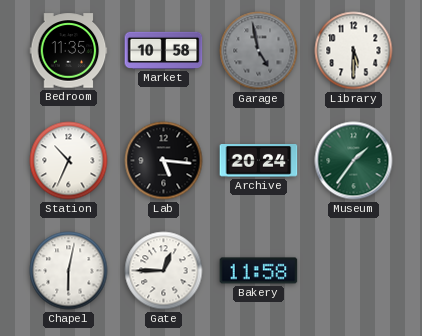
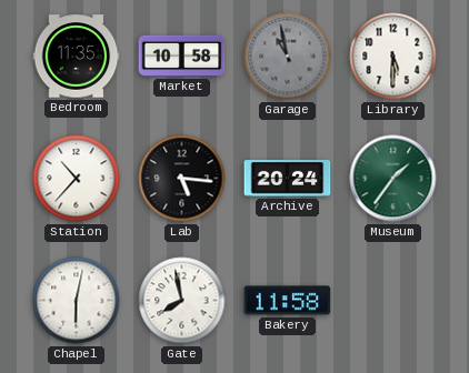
Garage: 4:58 -> 10:58
Station: 10:34 -> 10:37
Gate: 12:45 -> 7:58
